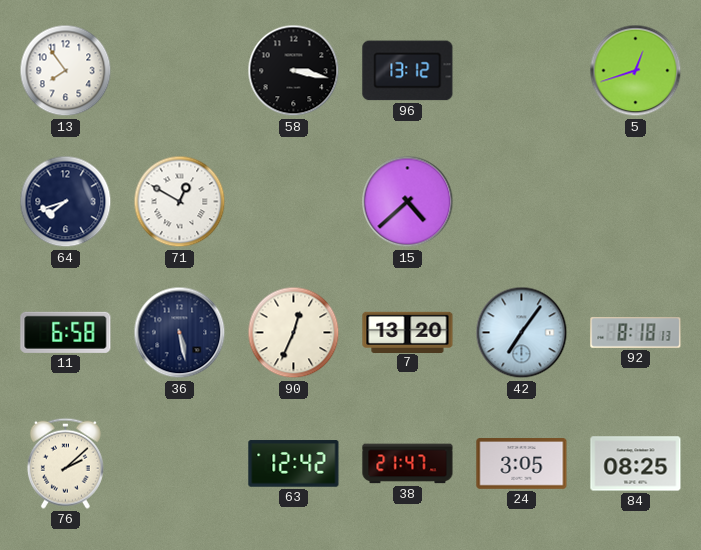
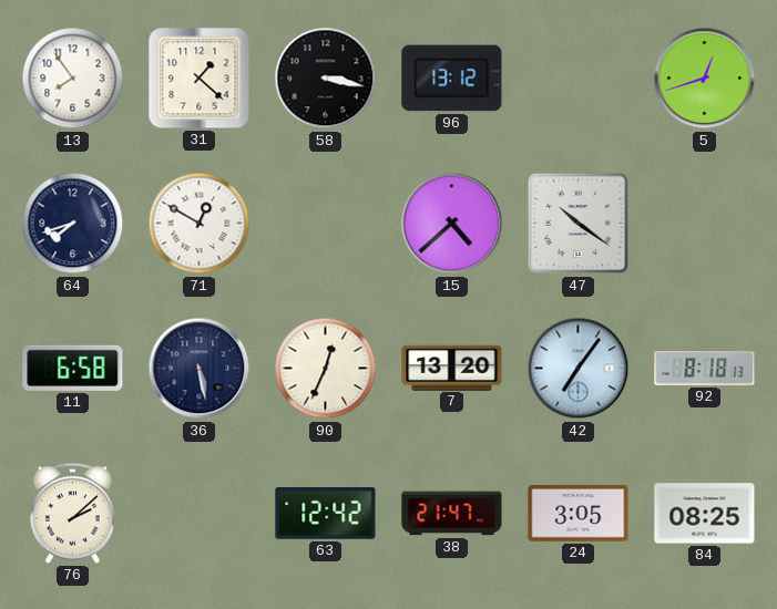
31: none -> 1:22
47: none -> 10:21
